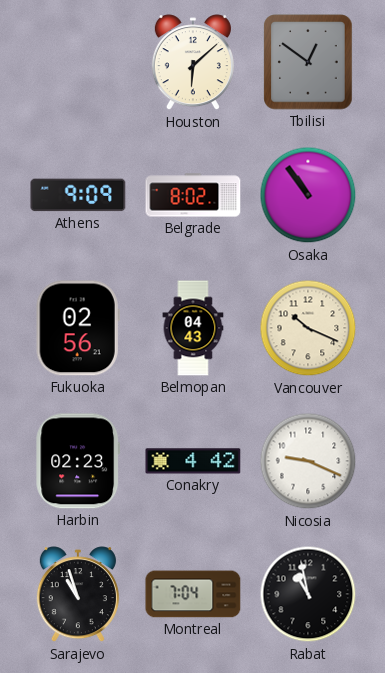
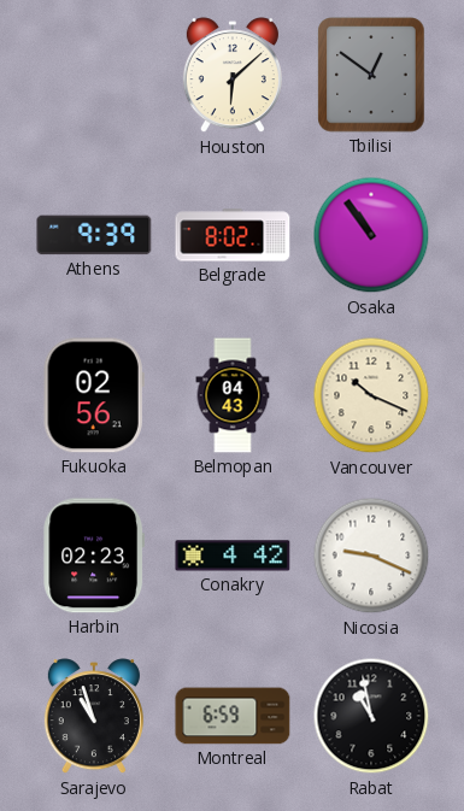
Athens: 9:09 -> 9:39
Montreal: 7:04 -> 6:59
